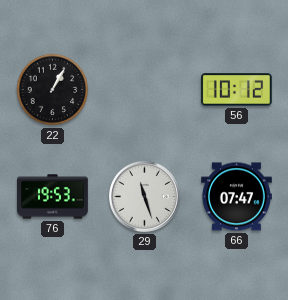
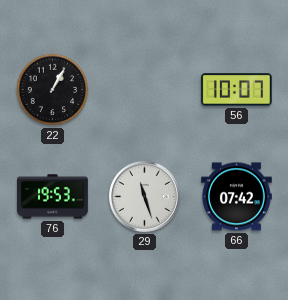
56: 10:12 -> 10:07
66: 07:47 -> 07:42
